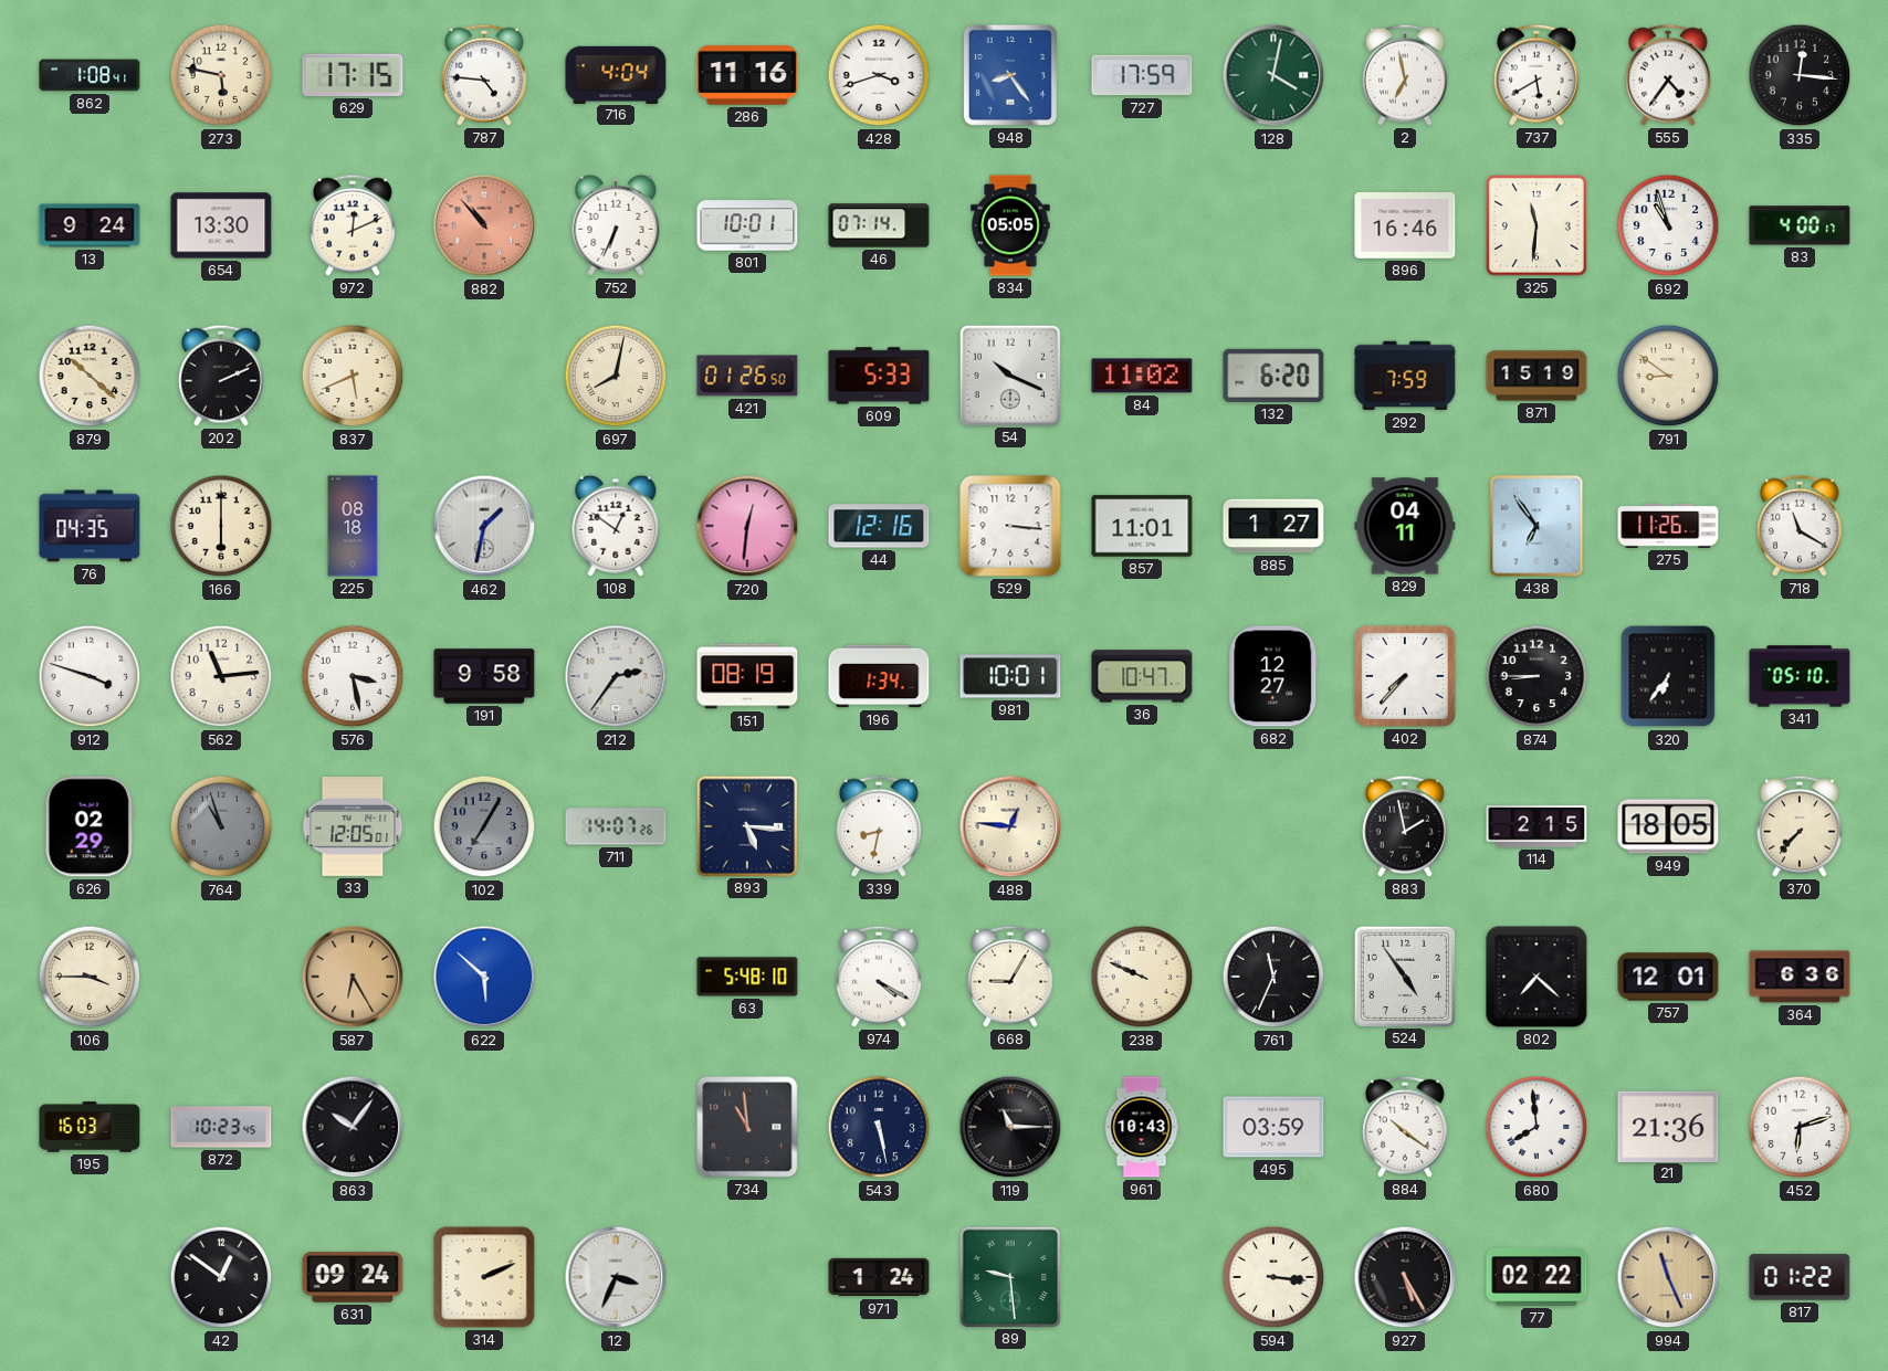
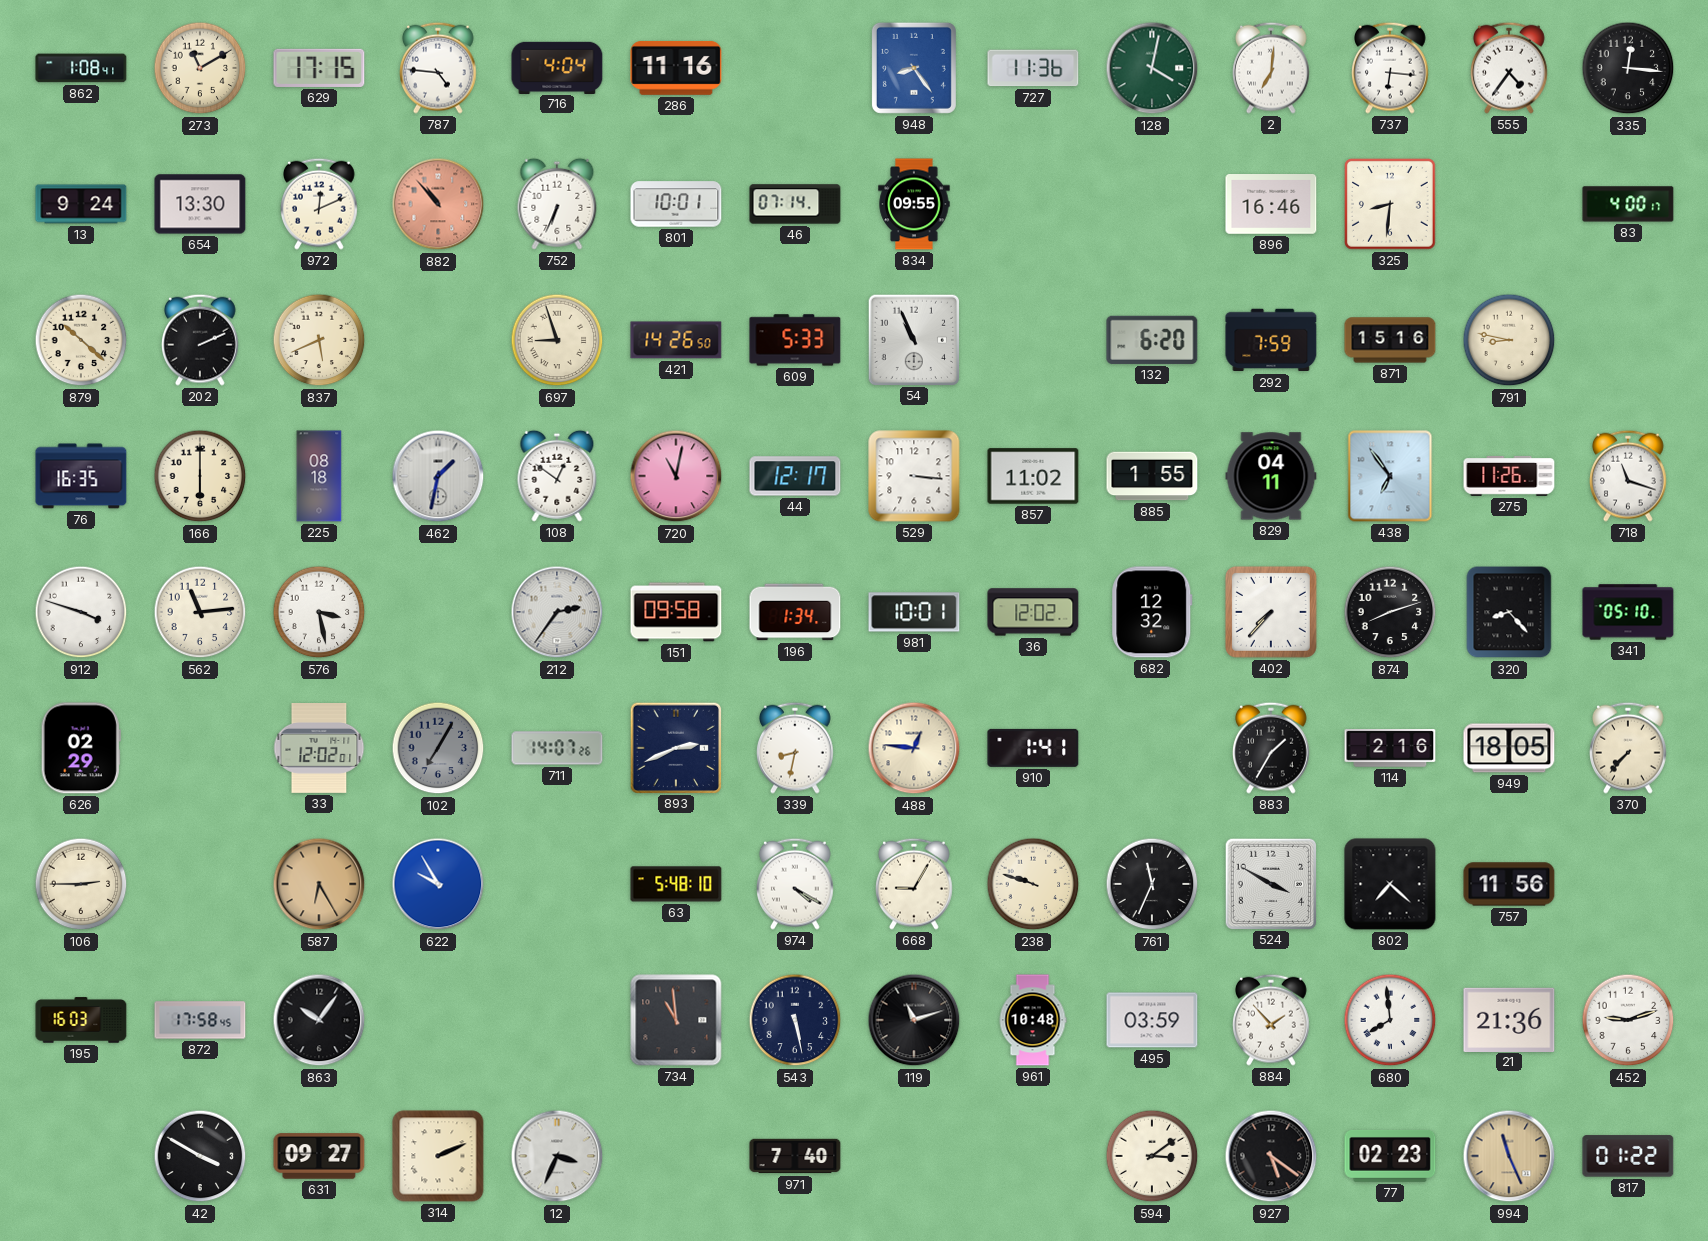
273: 5:47 -> 11:10
428: 3:42 -> none
727: 17:59 -> 11:36
2: 6:58 -> 7:01
737: 5:40 -> 6:16
834: 05:05 -> 09:55
325: 11:31 -> 8:31
692: 10:57 -> none
697: 8:02 -> 8:57
421: 01:26 -> 14:26
54: 10:19 -> 10:56
84: 11:02 -> none
871: 15:19 -> 15:16
791: 8:51 -> 8:47
76: 04:35 -> 16:35
720: 12:31 -> 11:02
44: 12:16 -> 12:17
857: 11:01 -> 11:02
885: 1:27 -> 1:55
718: 11:20 -> 11:18
191: 9:58 -> none
151: 08:19 -> 09:58
36: 10:47 -> 12:02
682: 12:27 -> 12:32
874: 8:45 -> 8:12
320: 6:36 -> 8:23
764: 10:57 -> none
33: 12:05 -> 12:02
893: 5:16 -> 2:41
910: none -> 1:41
883: 1:58 -> 1:35
114: 2:15 -> 2:16
106: 3:45 -> 2:45
622: 5:52 -> 9:55
238: 9:49 -> 9:48
524: 4:54 -> 3:50
757: 12:01 -> 11:56
364: 6:36 -> none
872: 10:23 -> 17:58
119: 11:15 -> 11:12
961: 10:43 -> 10:48
884: 10:21 -> 1:53
452: 6:12 -> 9:12
42: 12:51 -> 3:50
631: 09:24 -> 09:27
971: 1:24 -> 7:40
89: 9:29 -> none
594: 3:16 -> 3:09
927: 5:25 -> 5:21
77: 02:22 -> 02:23
